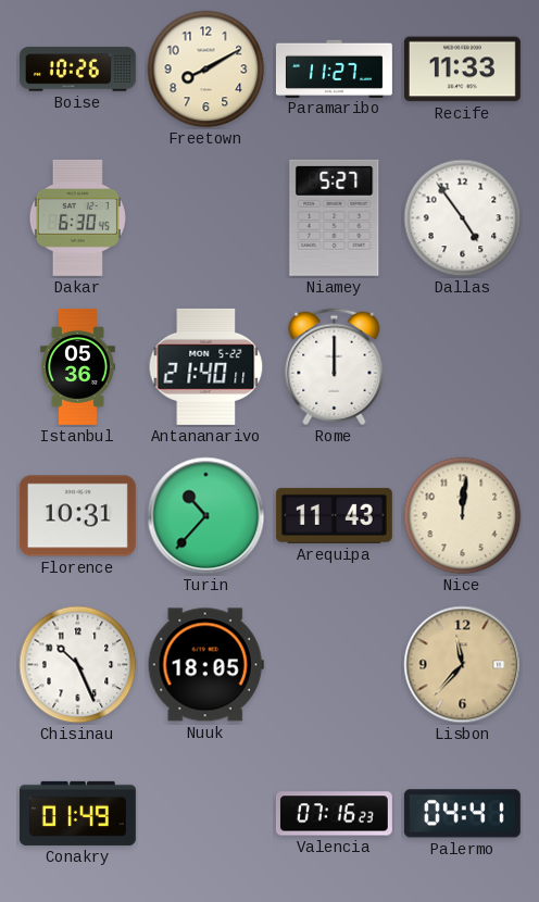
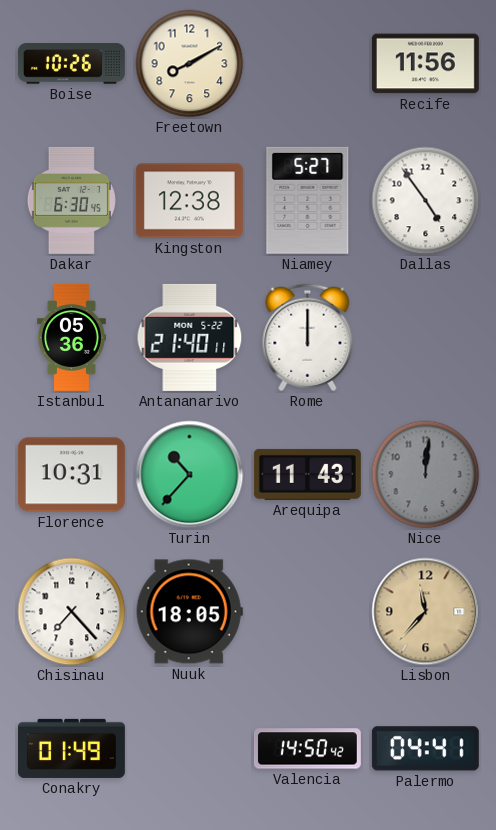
Paramaribo: 11:27 -> none
Recife: 11:33 -> 11:56
Kingston: none -> 12:38
Nice dial: cream -> grey
Chisinau: 10:26 -> 7:23
Valencia: 07:16 -> 14:50
